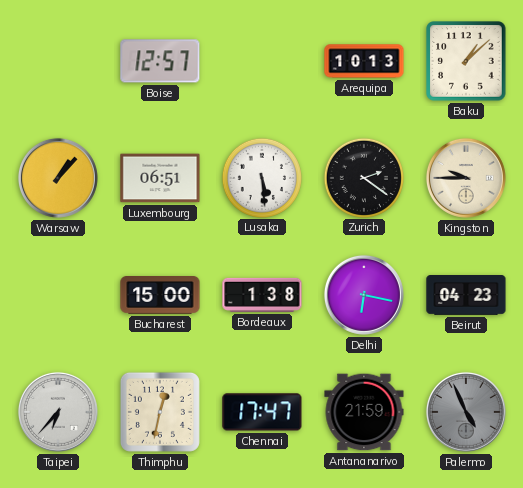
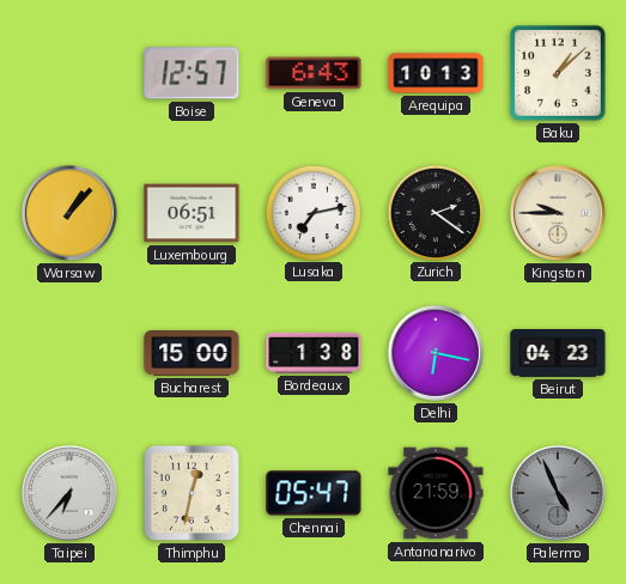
Geneva: none -> 6:43
Lusaka: 5:29 -> 7:13
Chennai: 17:47 -> 05:47
